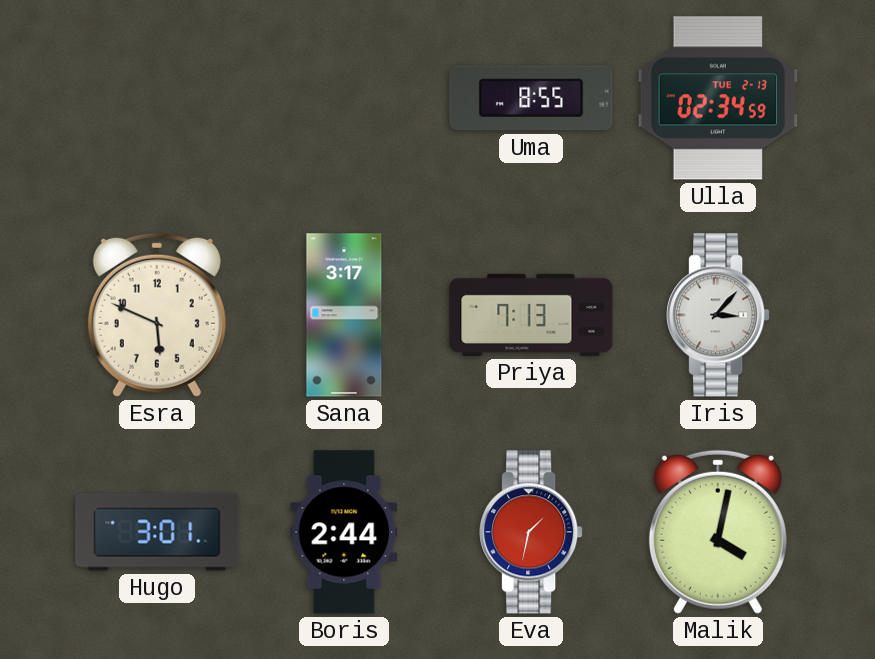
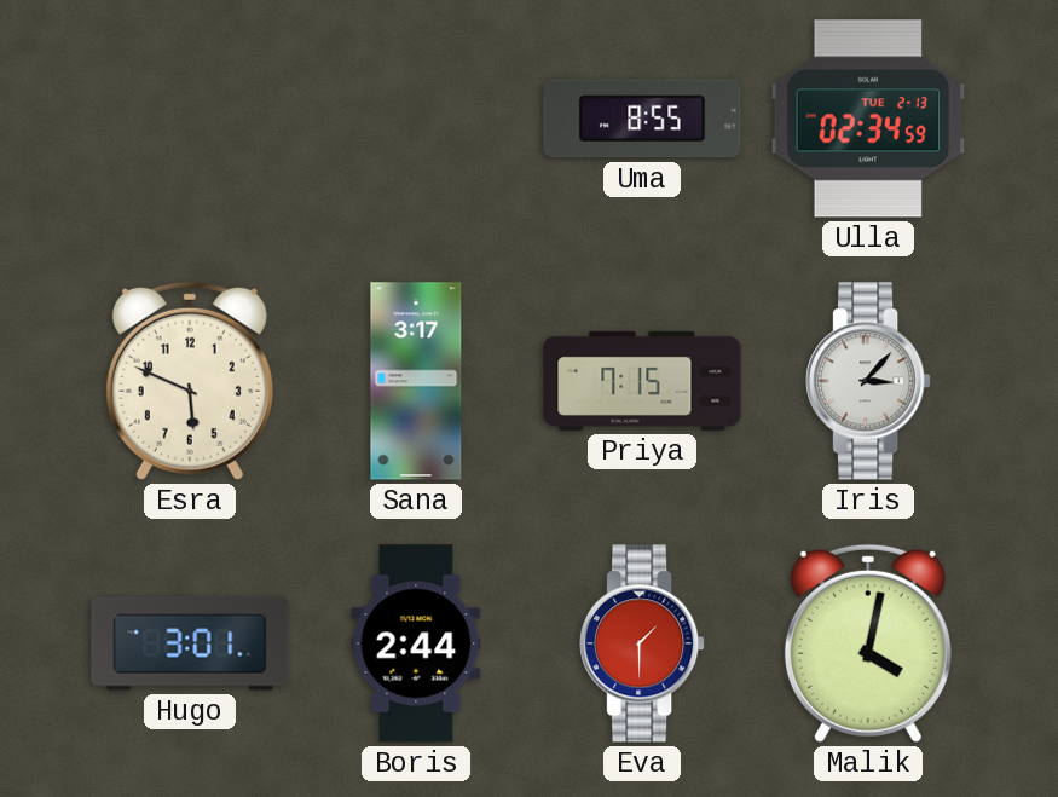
Priya: 7:13 -> 7:15
Eva: 1:32 -> 1:30
